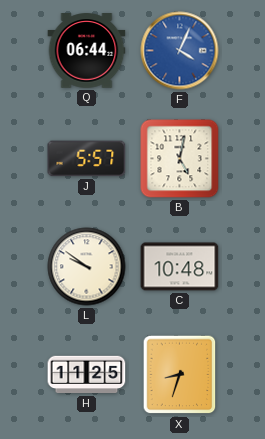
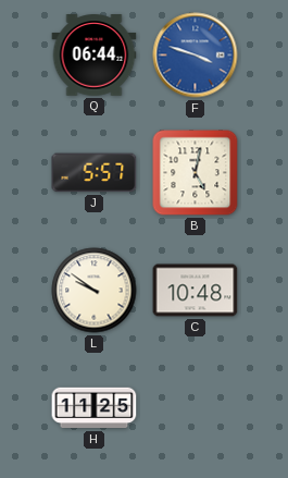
F: 4:04 -> 3:48
X: 8:33 -> none
